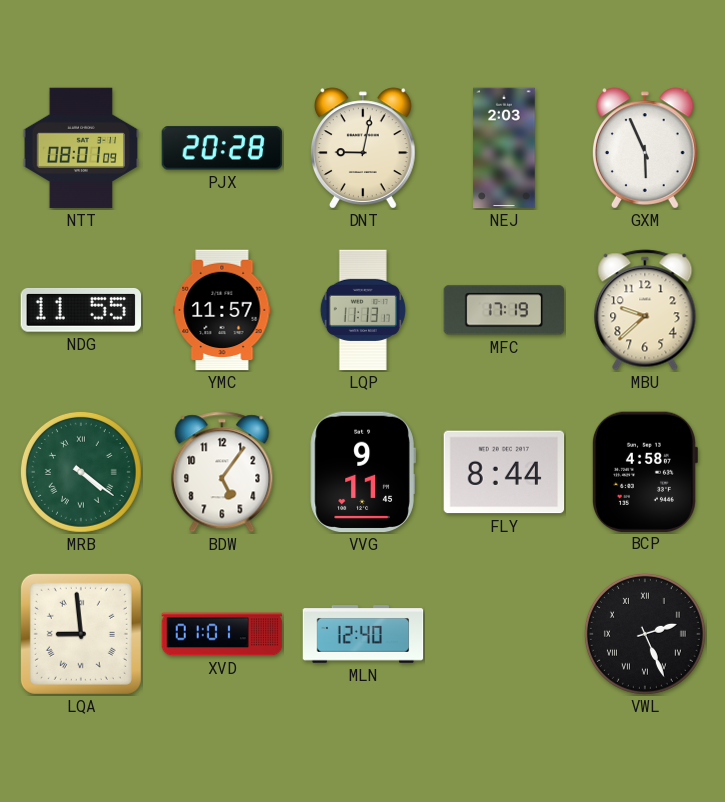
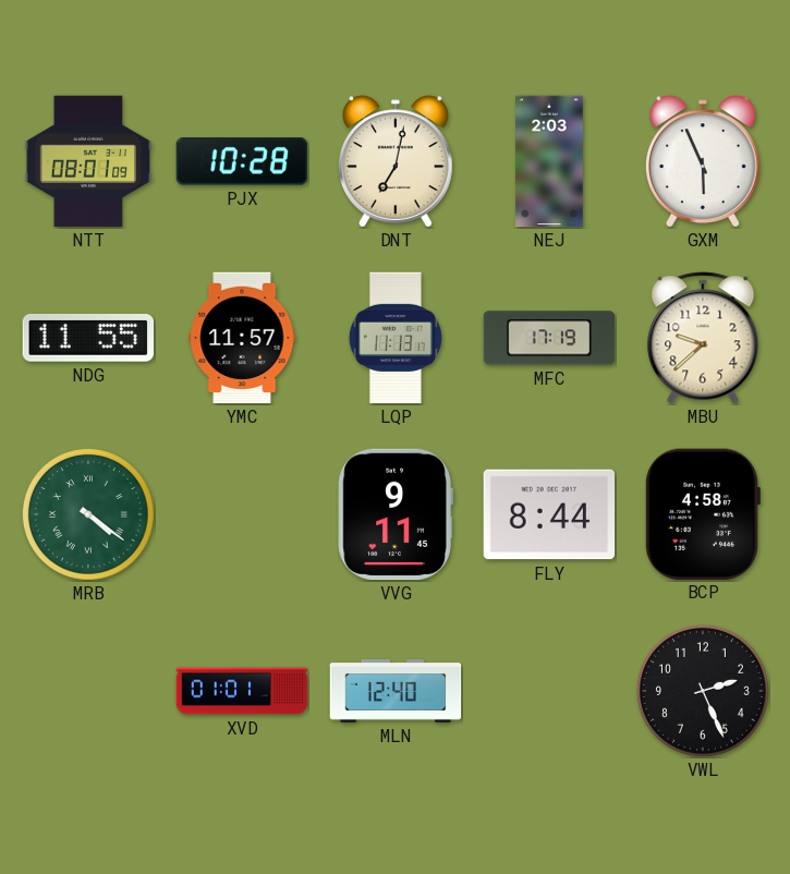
PJX: 20:28 -> 10:28
DNT: 9:02 -> 7:02
BDW: 5:06 -> none
LQA: 8:59 -> none
VWL numerals: Roman -> Arabic
